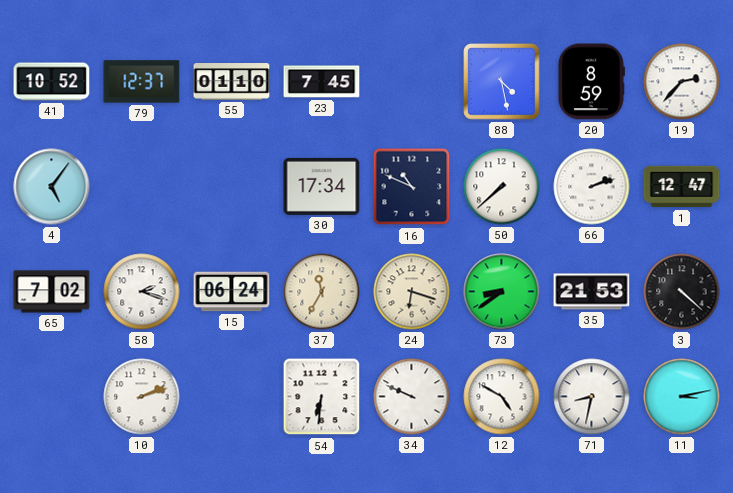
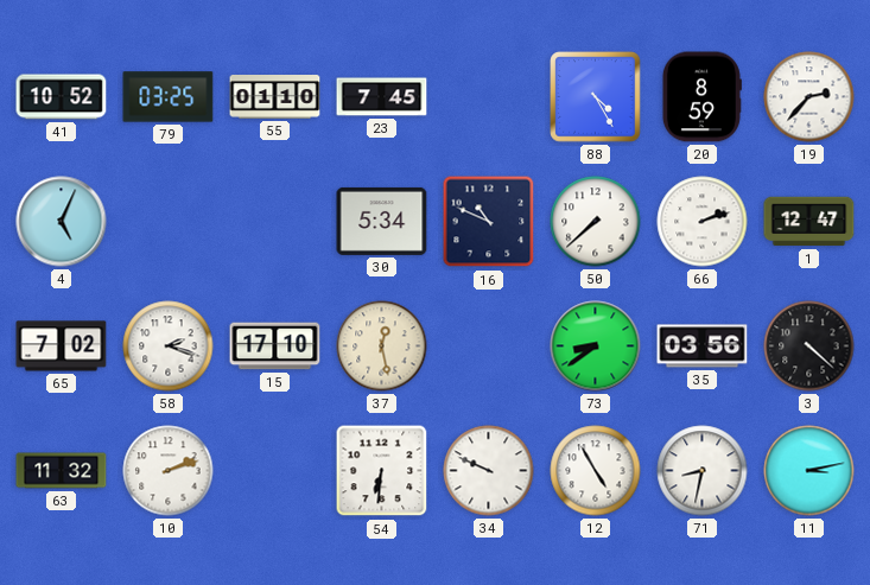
79: 12:37 -> 03:25
88: 4:28 -> 4:25
4: 5:06 -> 5:04
30: 17:34 -> 5:34
15: 06:24 -> 17:10
37: 11:35 -> 12:28
24: 6:18 -> none
35: 21:53 -> 03:56
63: none -> 11:32
12: 4:50 -> 4:55
